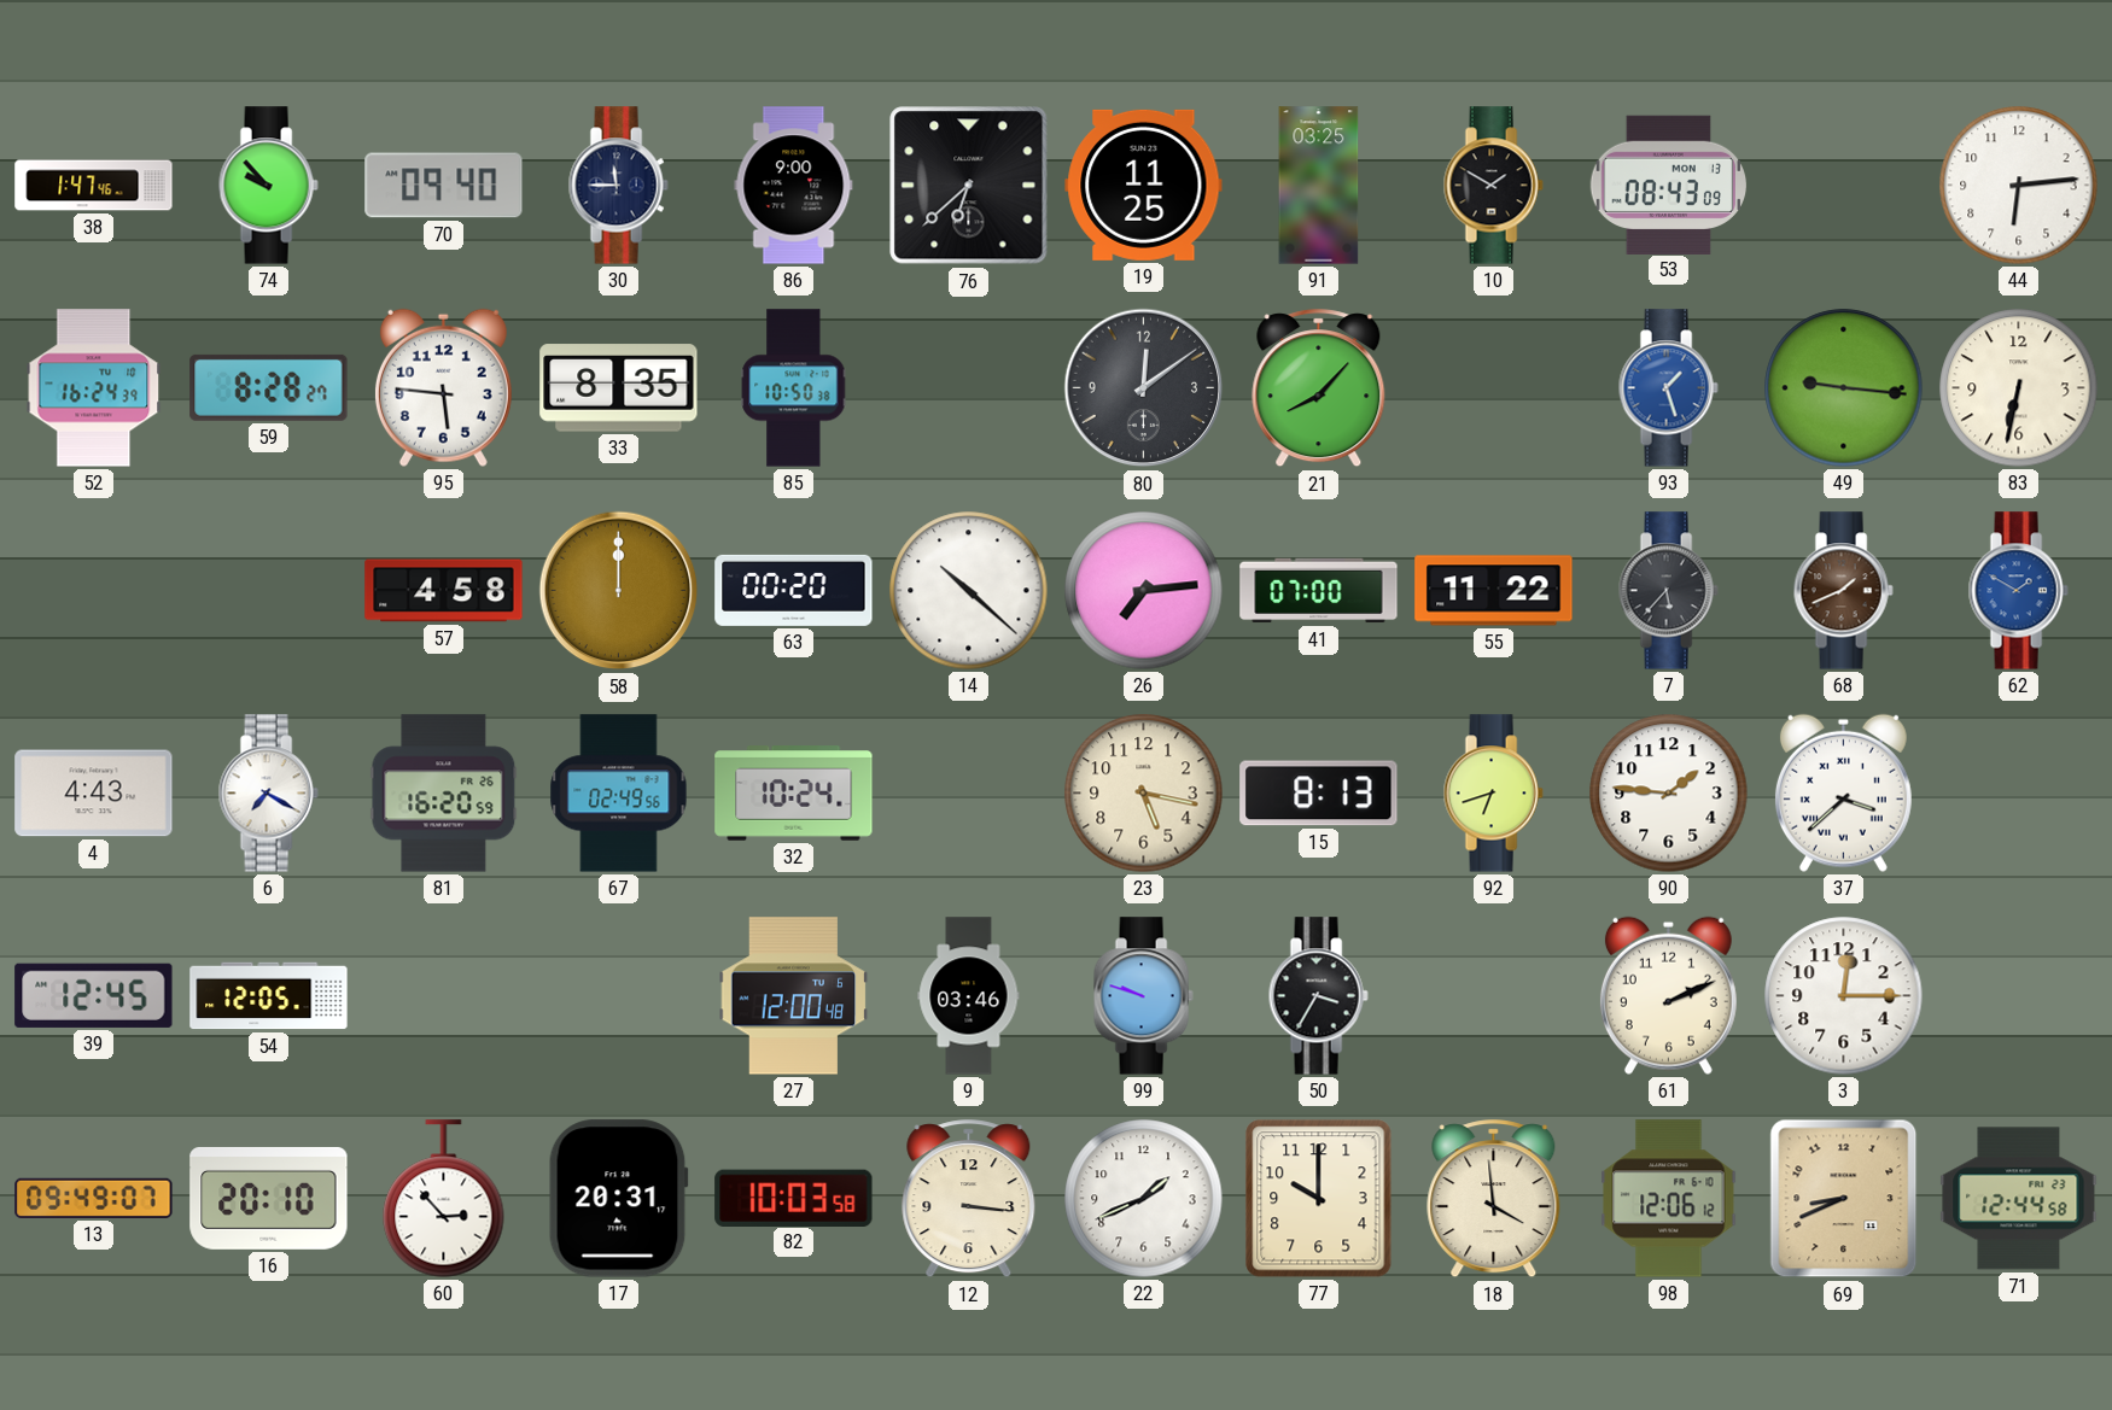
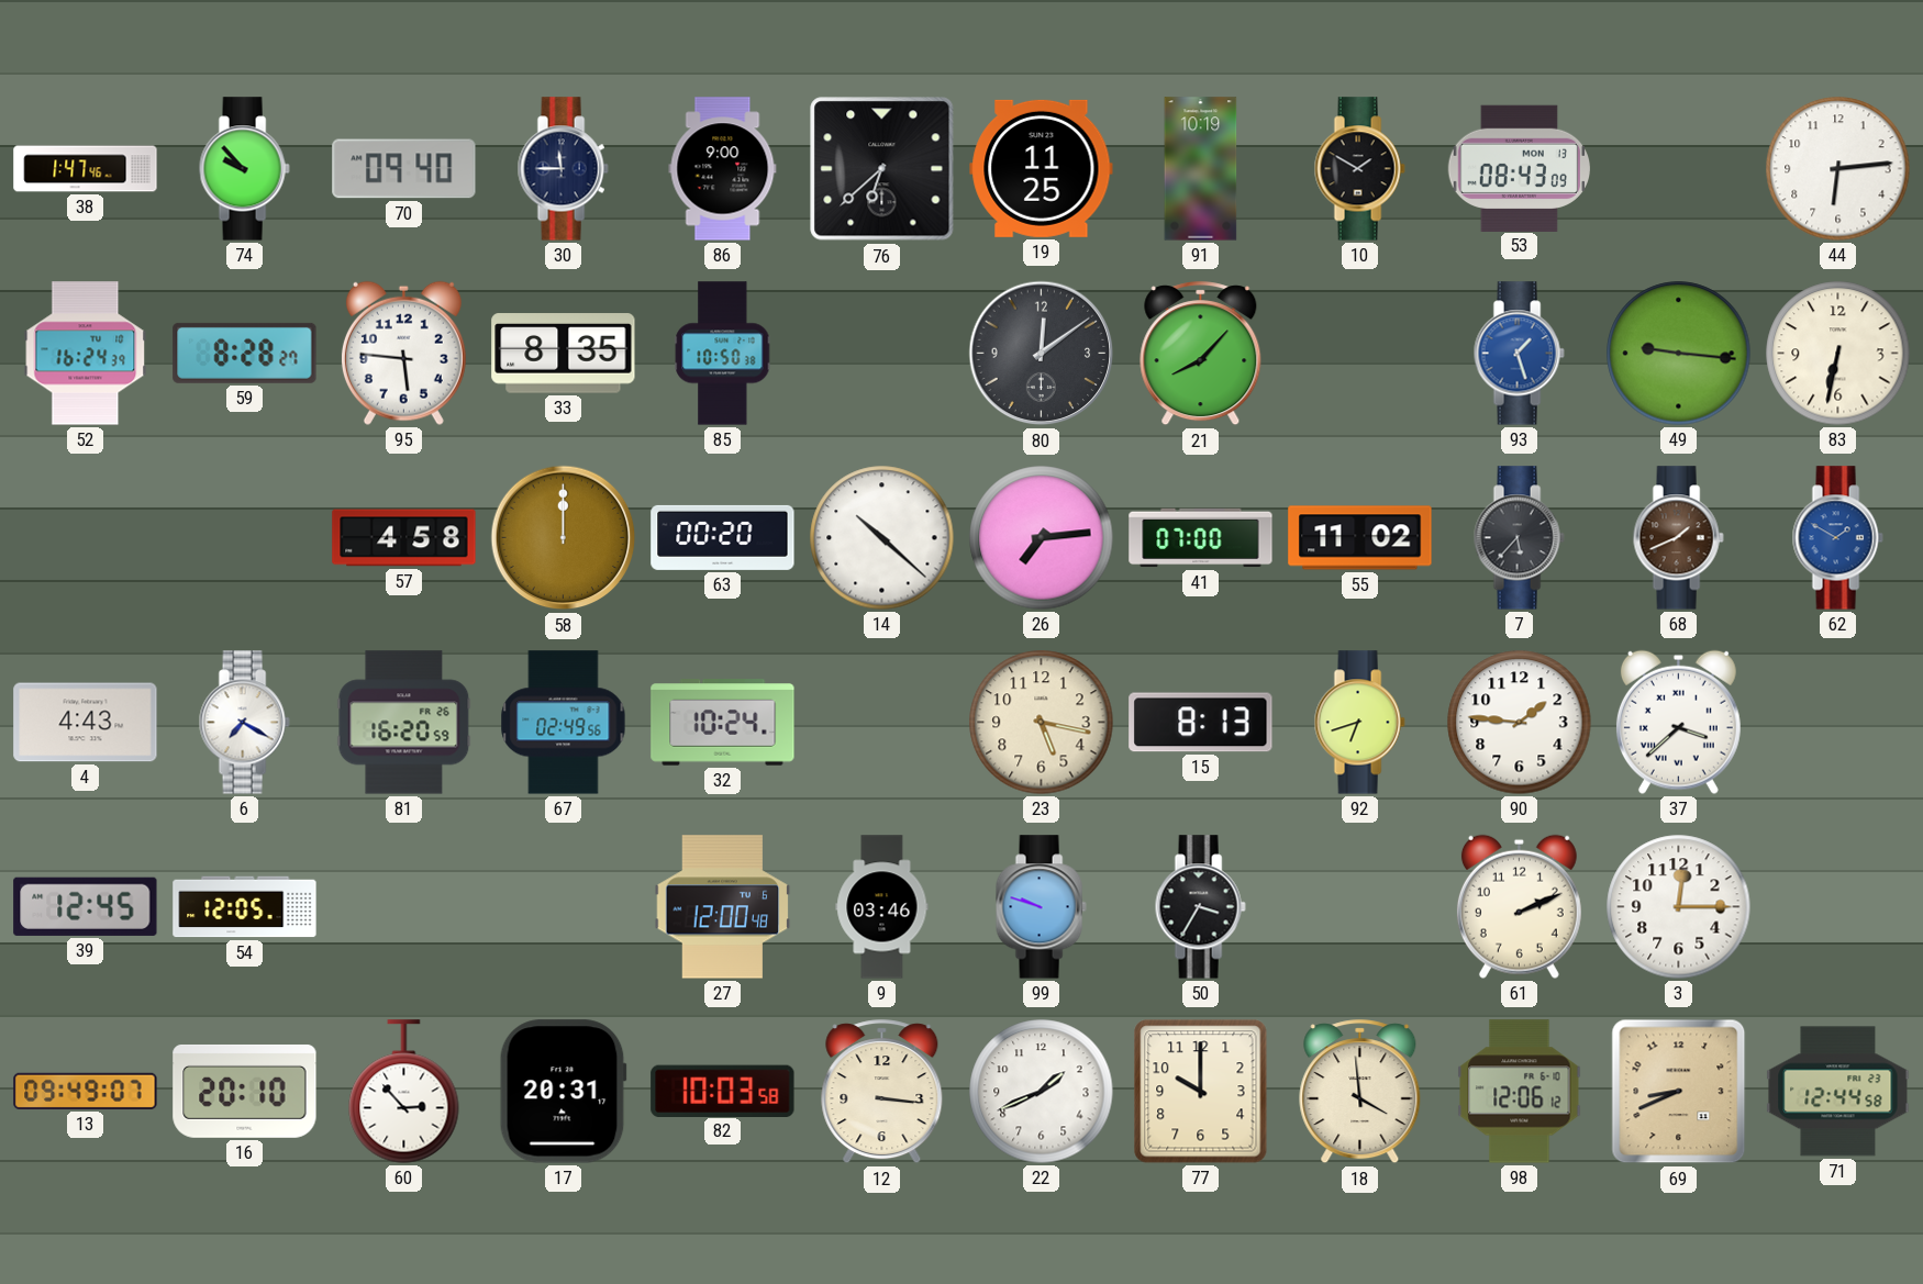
91: 03:25 -> 10:19
55: 11:22 -> 11:02
